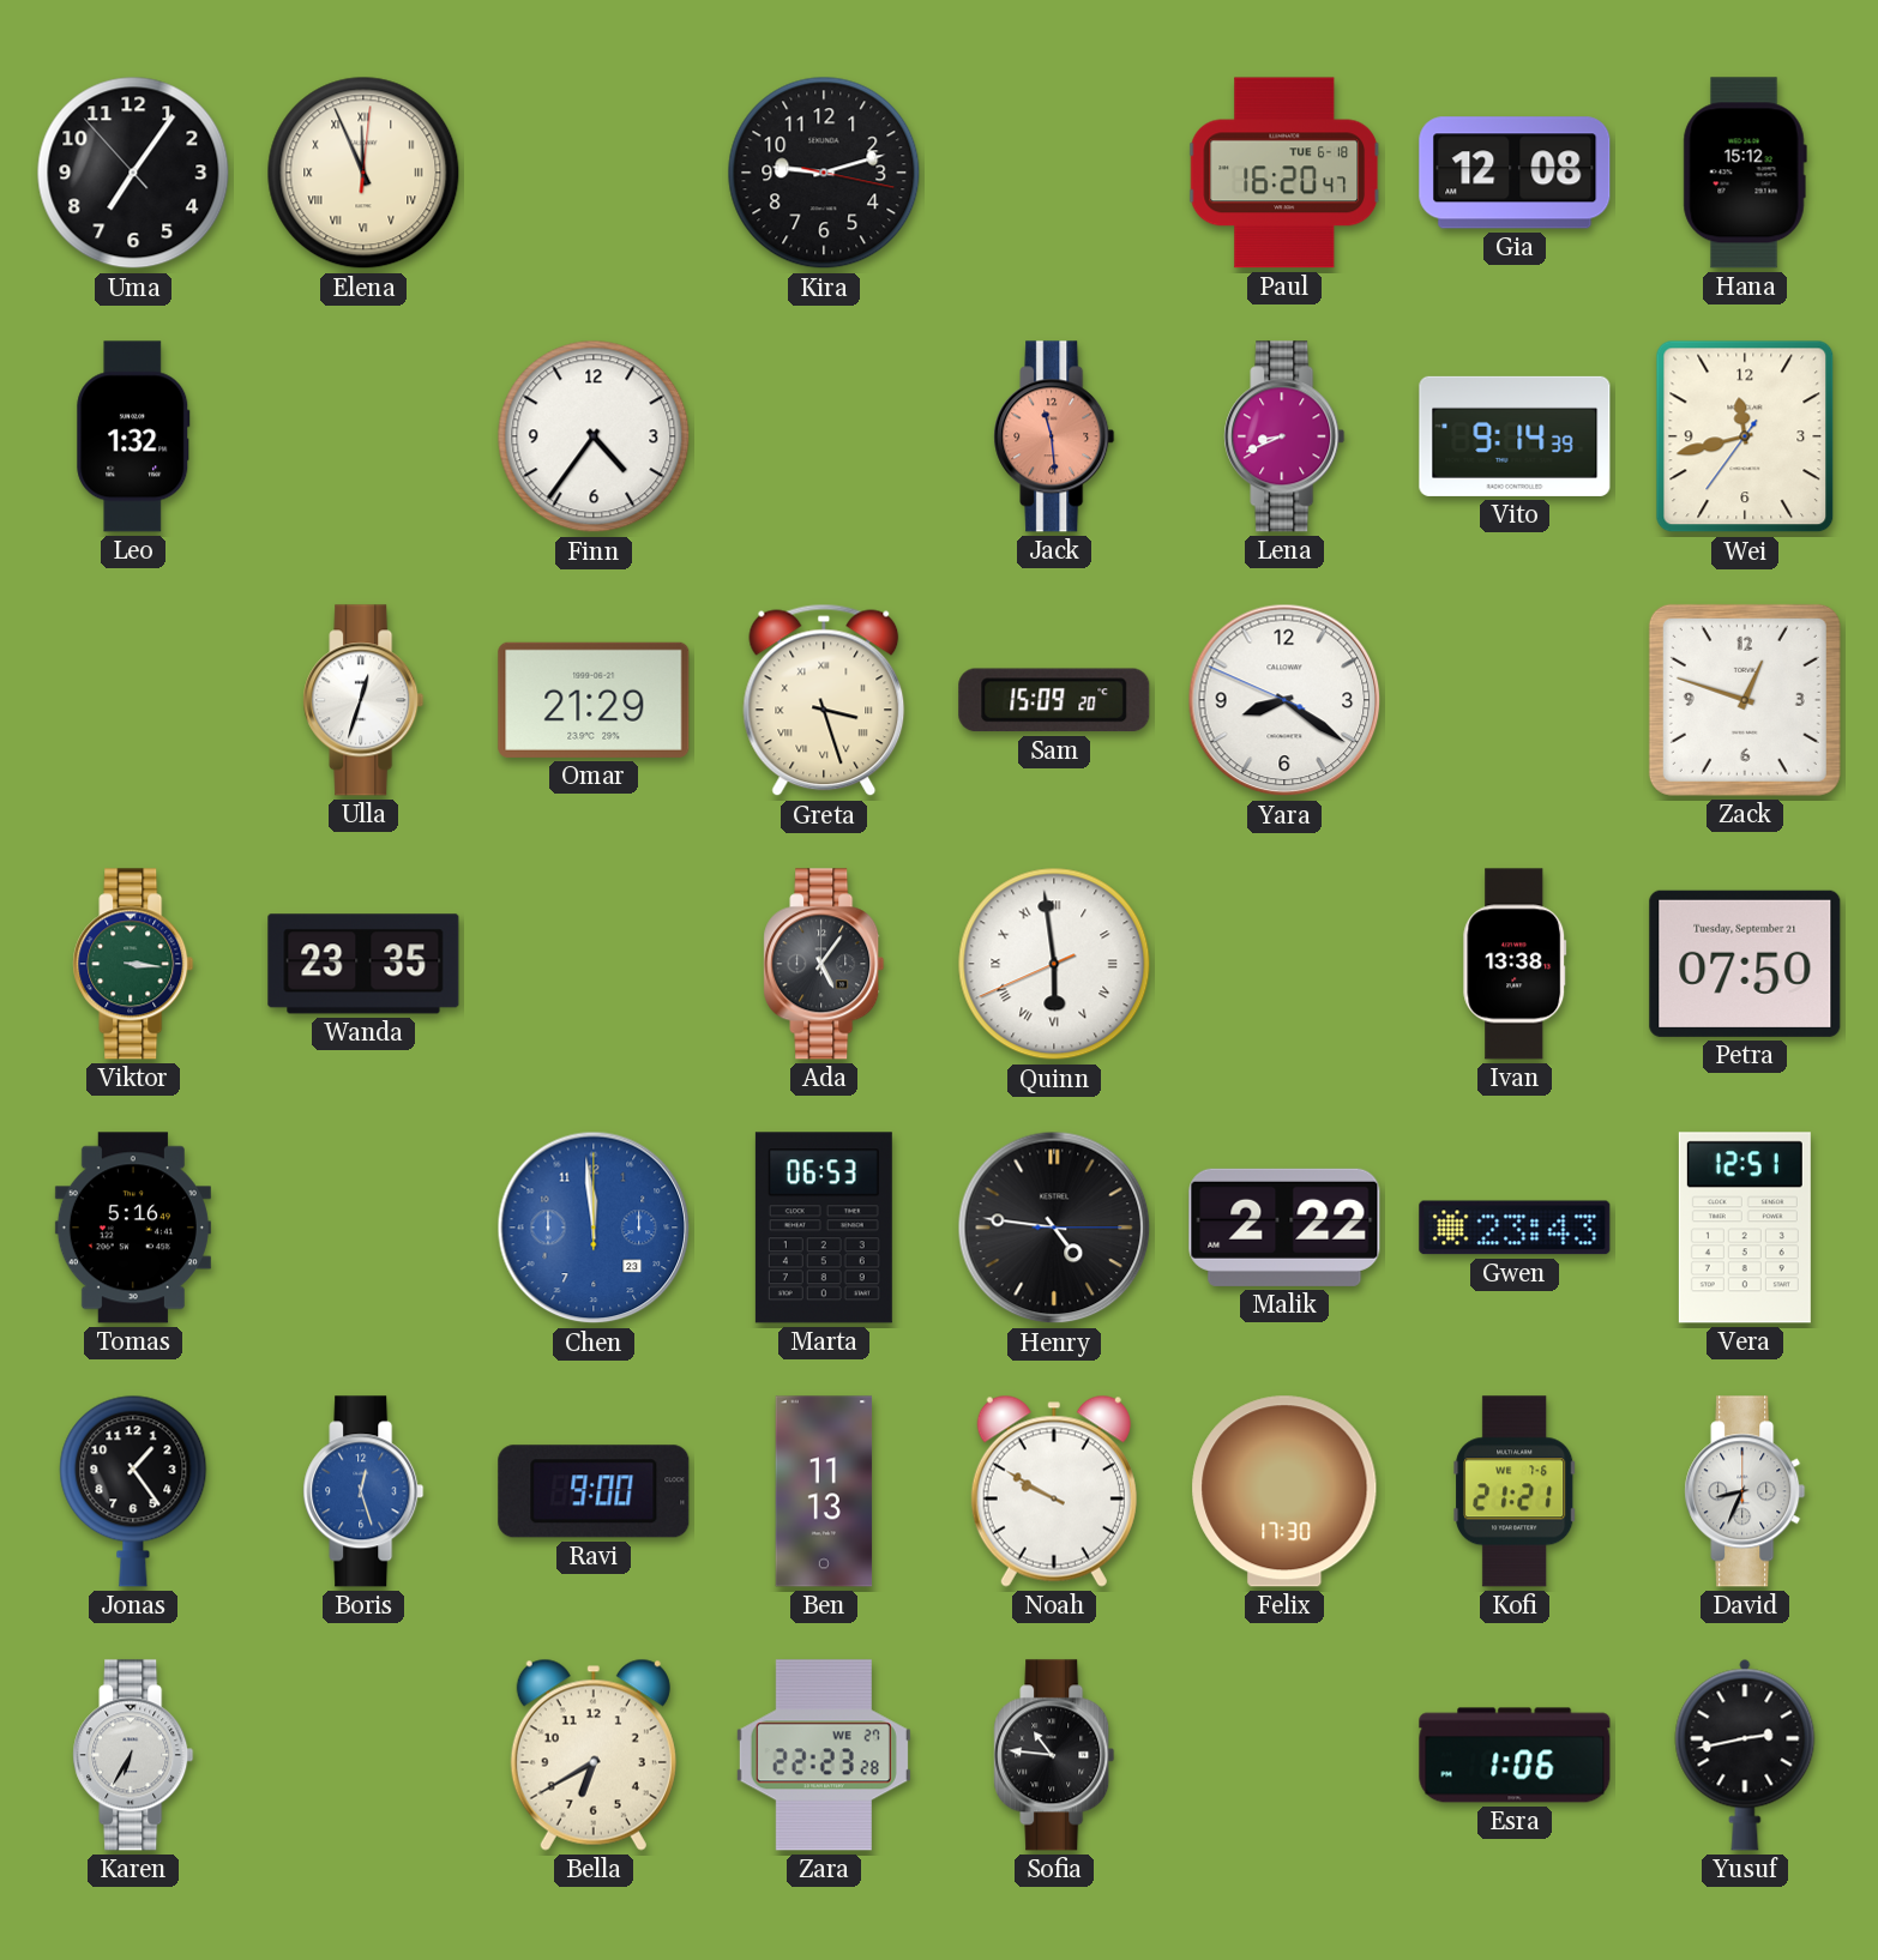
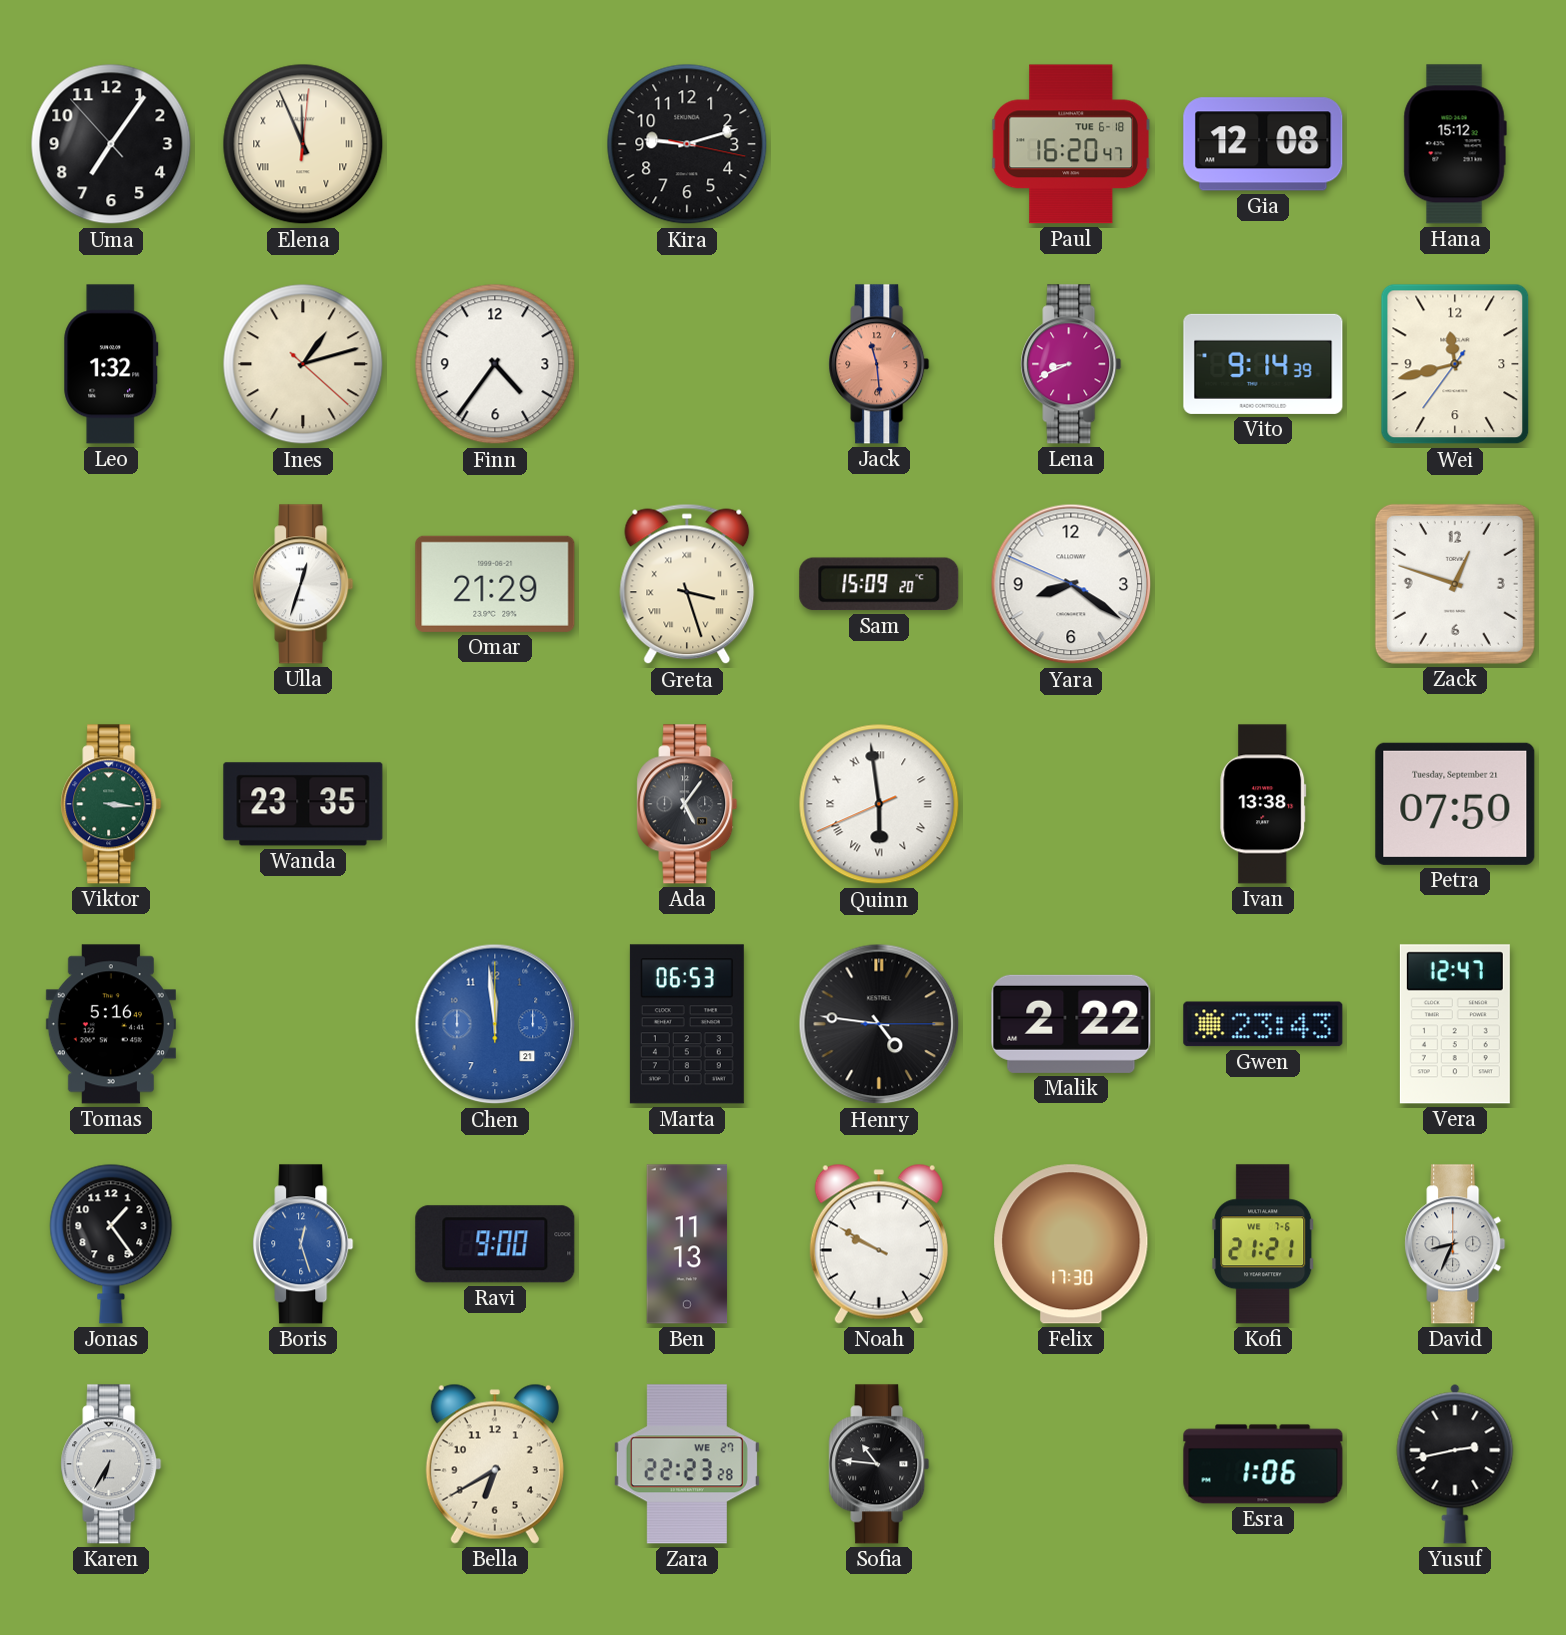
Ines: none -> 1:12
Chen date: 23 -> 21
Vera: 12:51 -> 12:47
